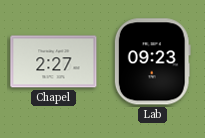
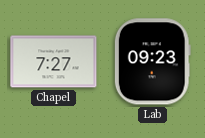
Chapel: 2:27 -> 7:27
